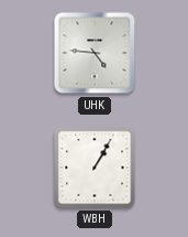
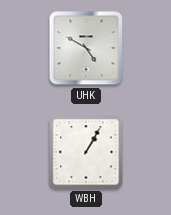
UHK: 4:46 -> 4:50
